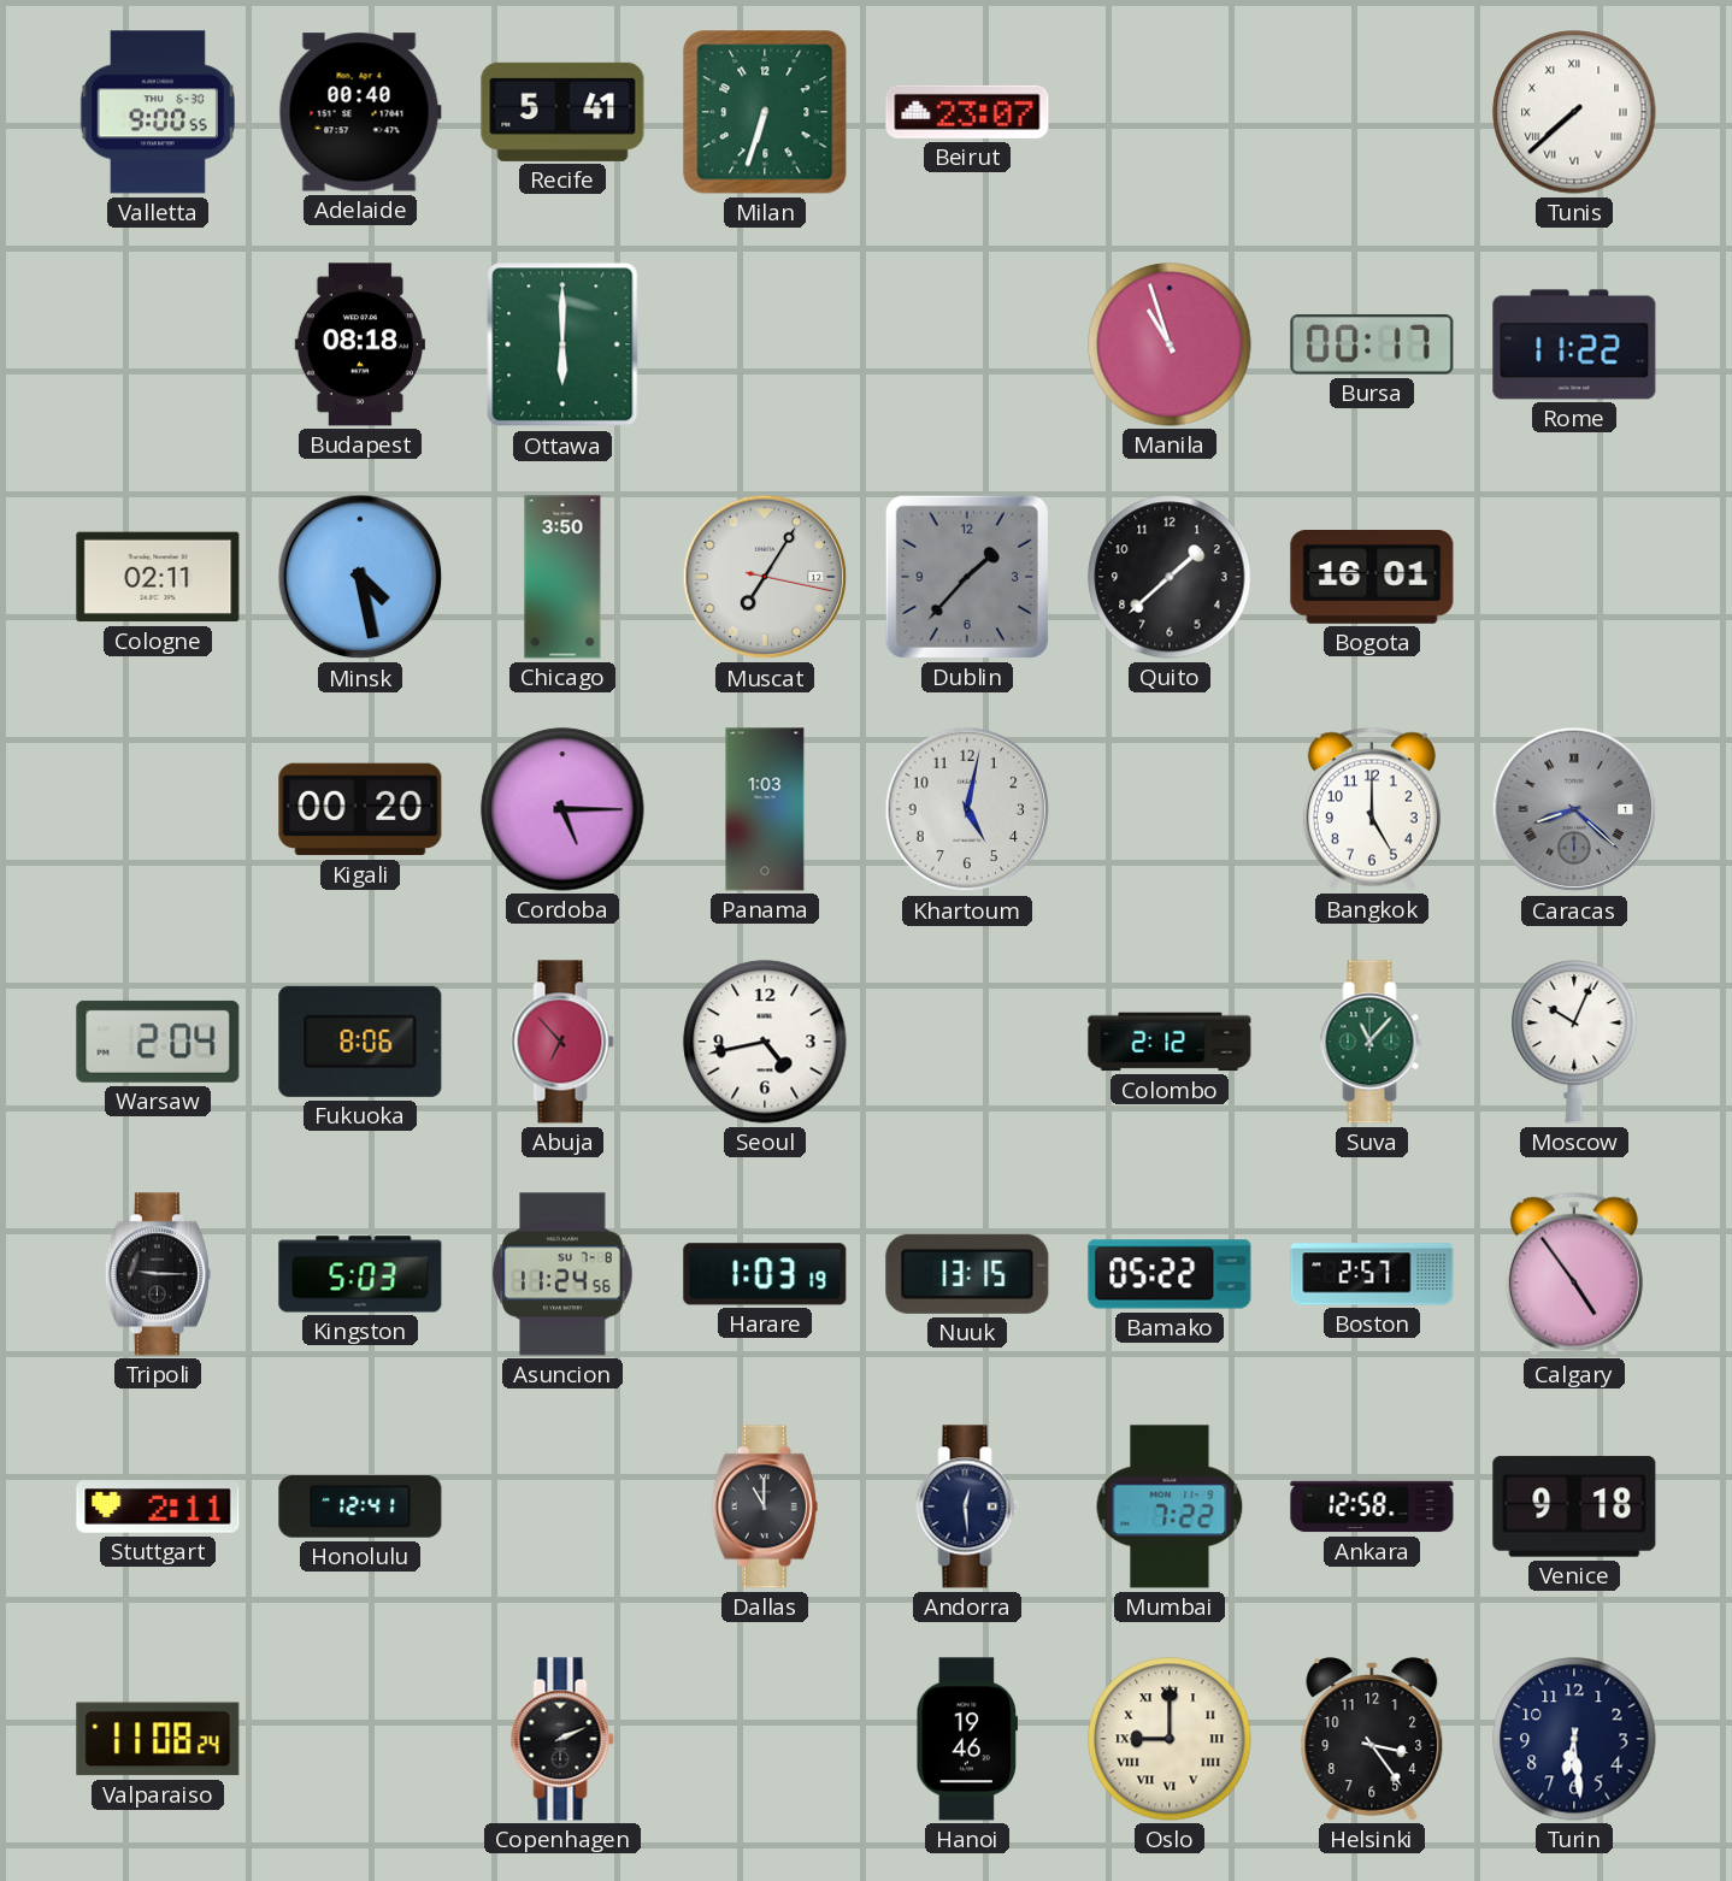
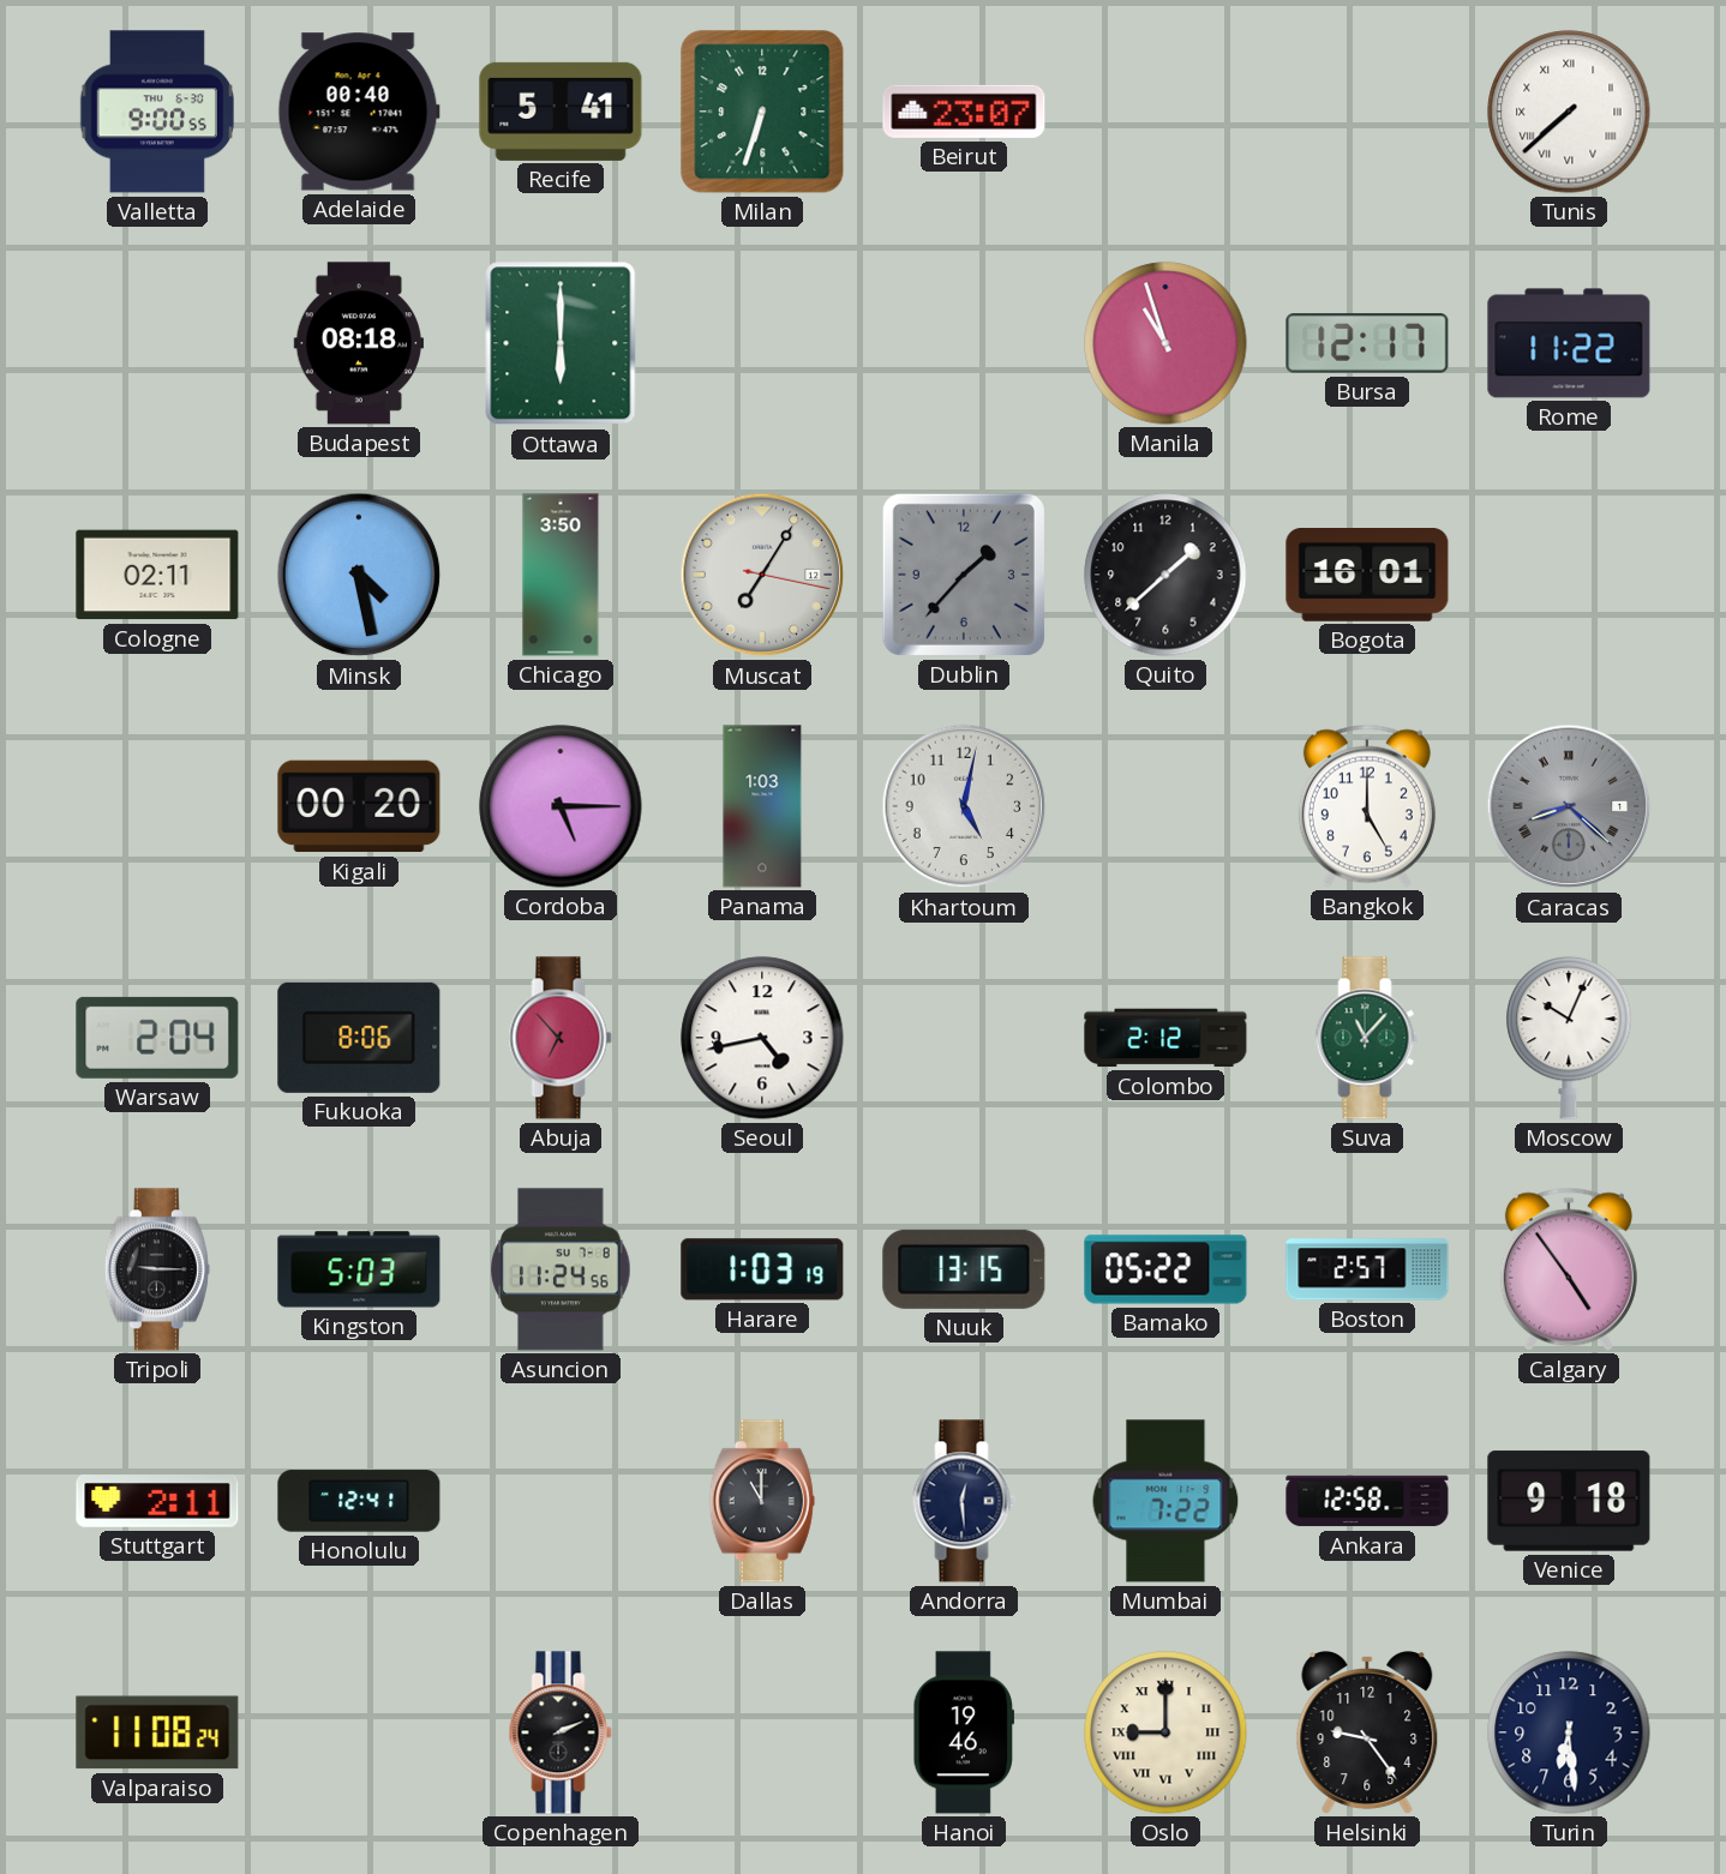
Bursa: 00:17 -> 12:17
Helsinki: 3:24 -> 9:24
